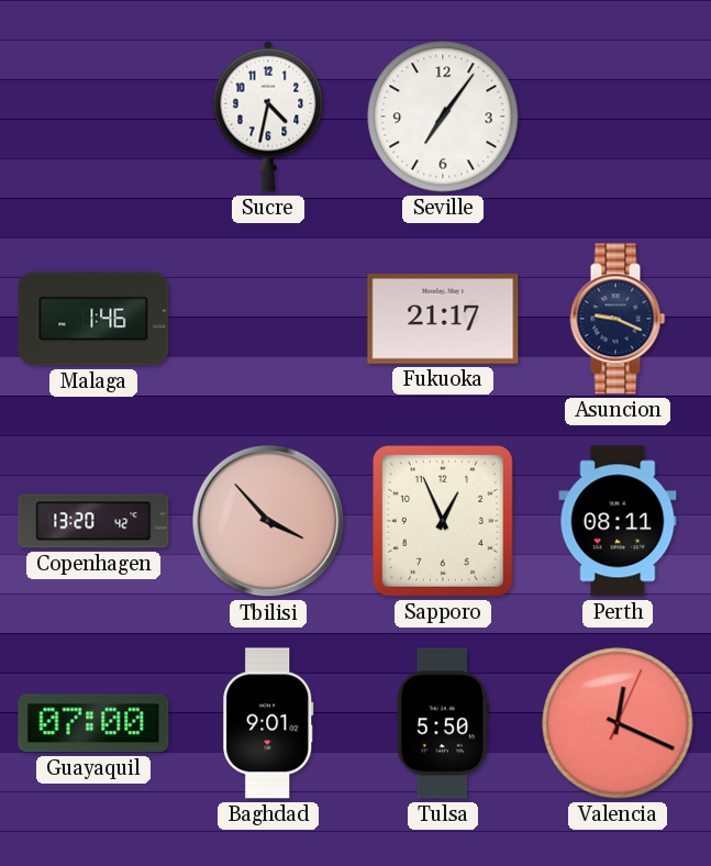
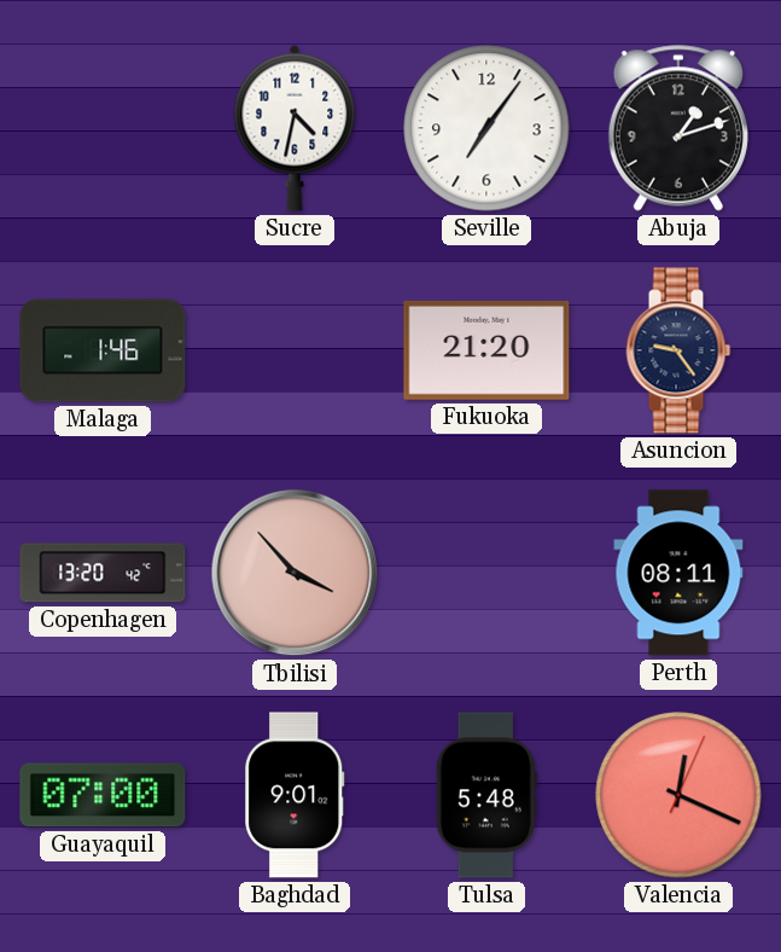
Abuja: none -> 1:12
Fukuoka: 21:17 -> 21:20
Asuncion: 9:19 -> 9:24
Sapporo: 12:56 -> none
Tulsa: 5:50 -> 5:48
